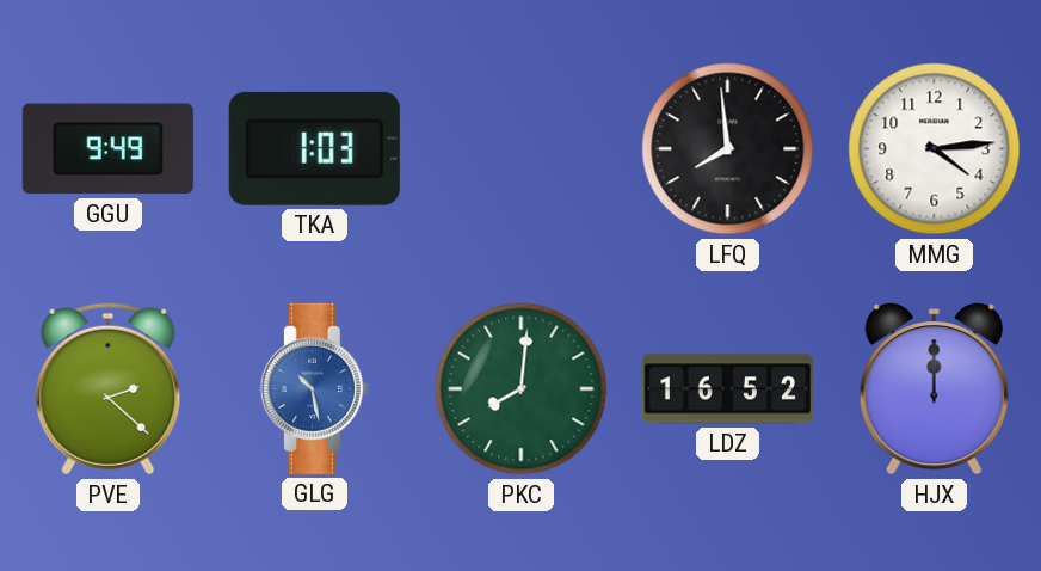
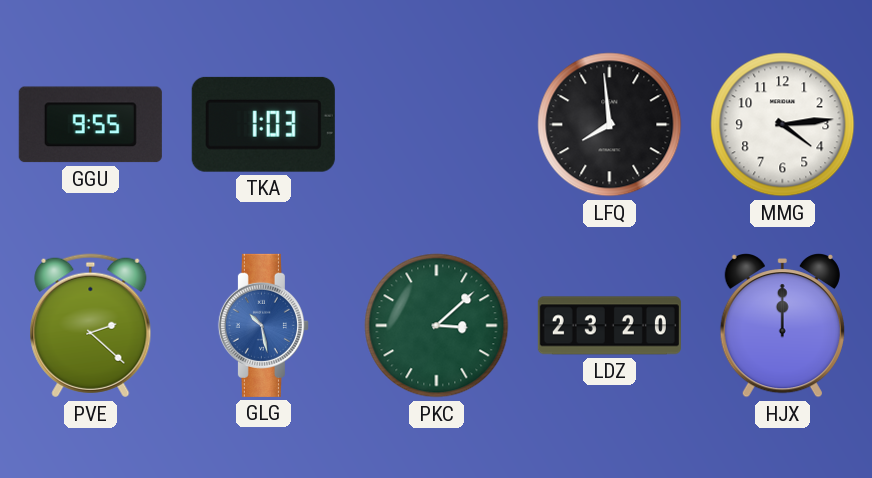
GGU: 9:49 -> 9:55
PKC: 8:01 -> 3:08
LDZ: 16:52 -> 23:20
